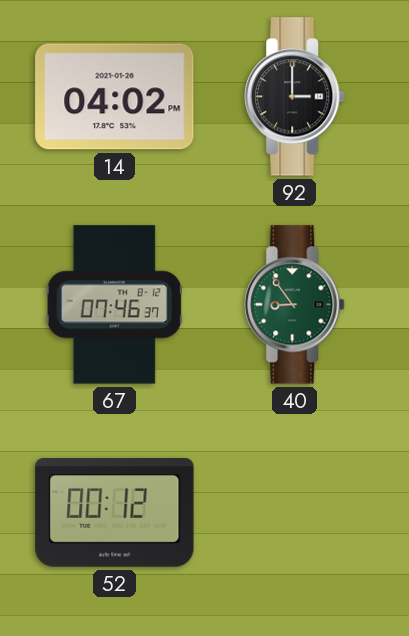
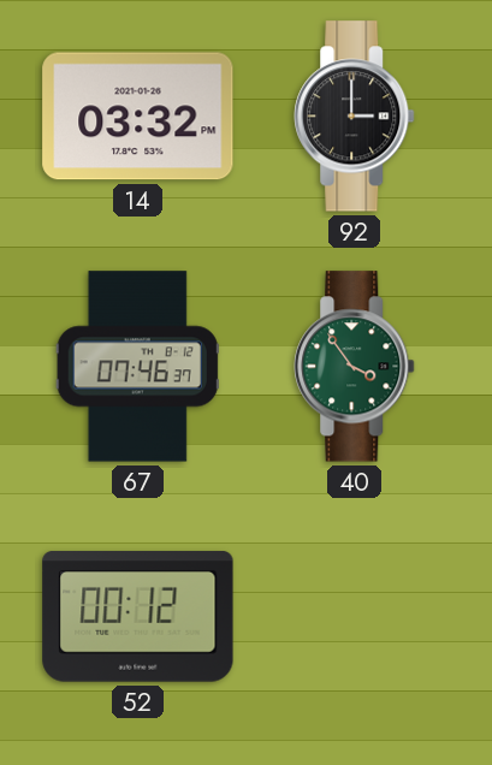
14: 04:02 -> 03:32
40: 8:54 -> 3:54
